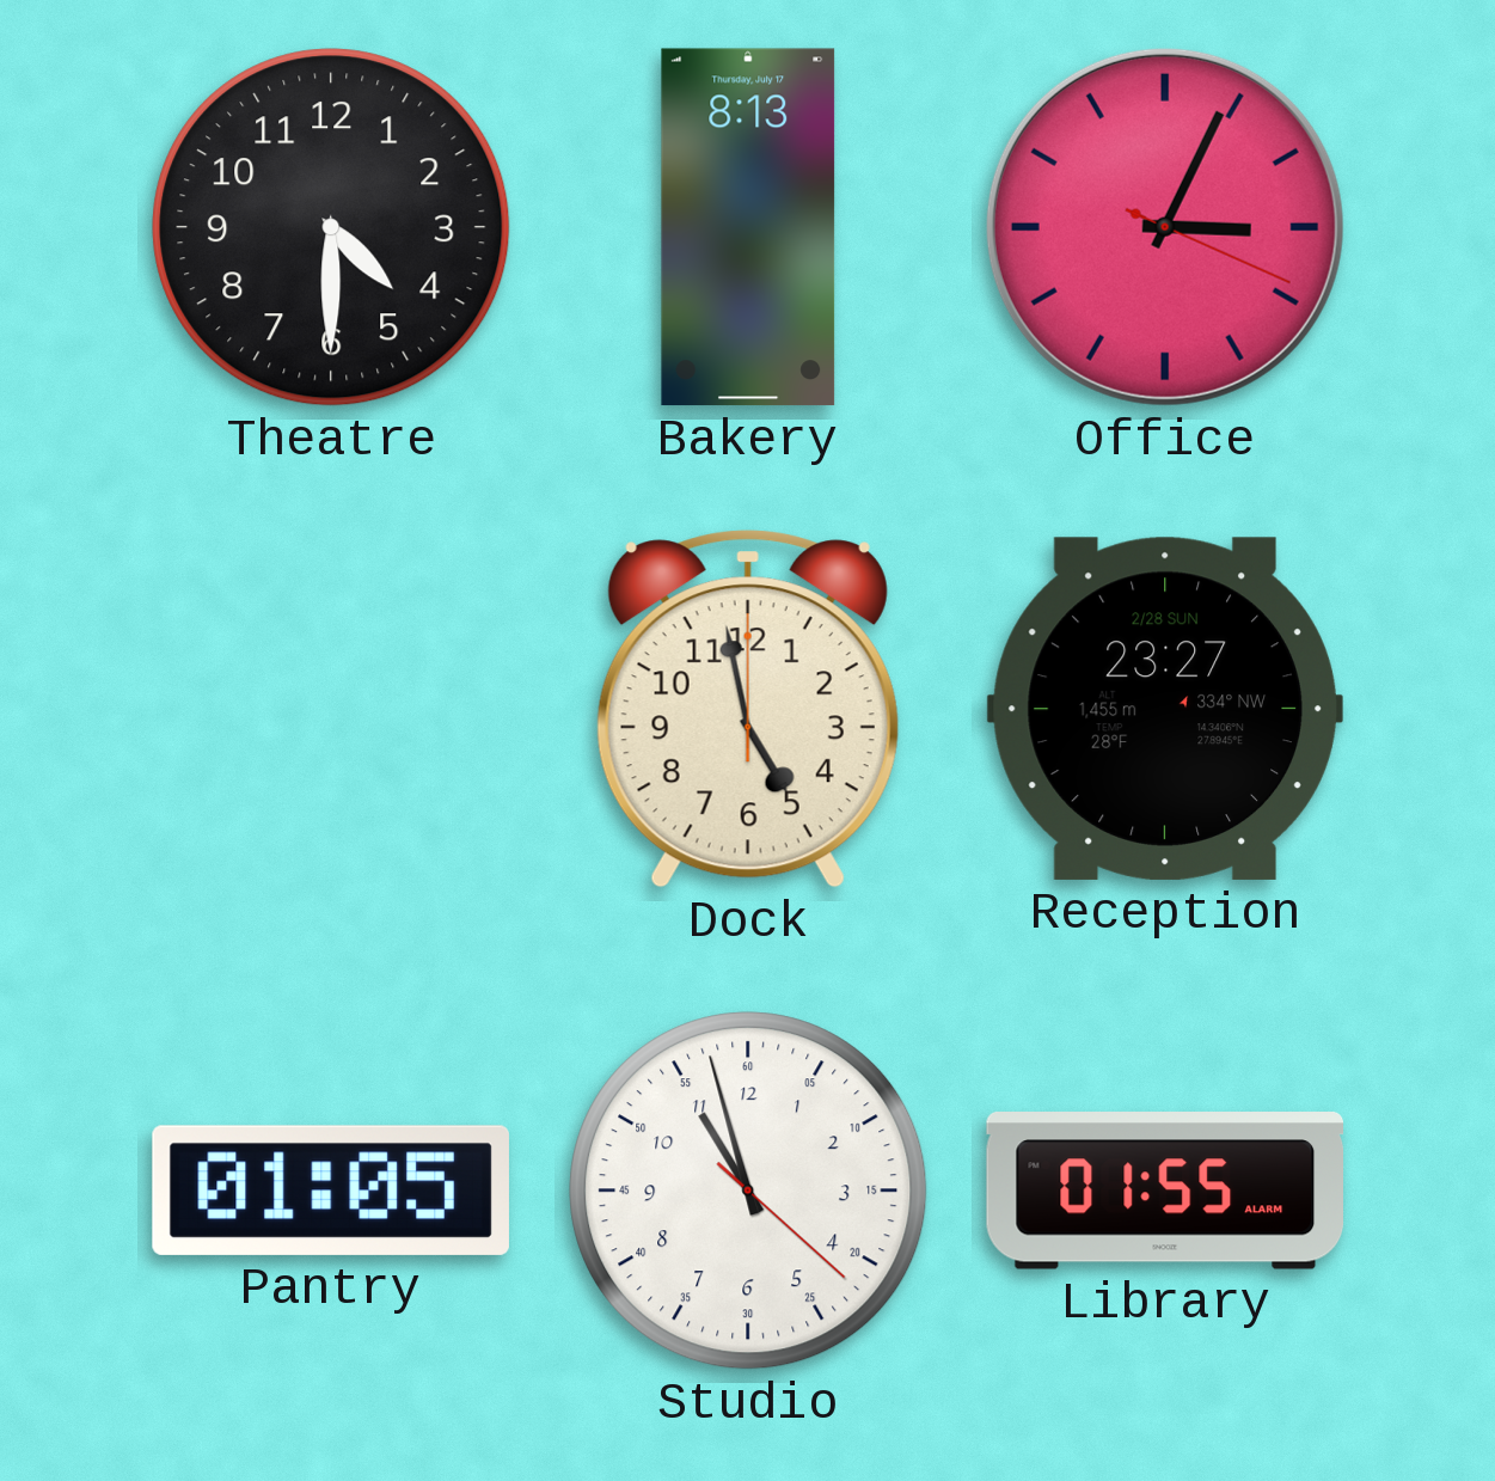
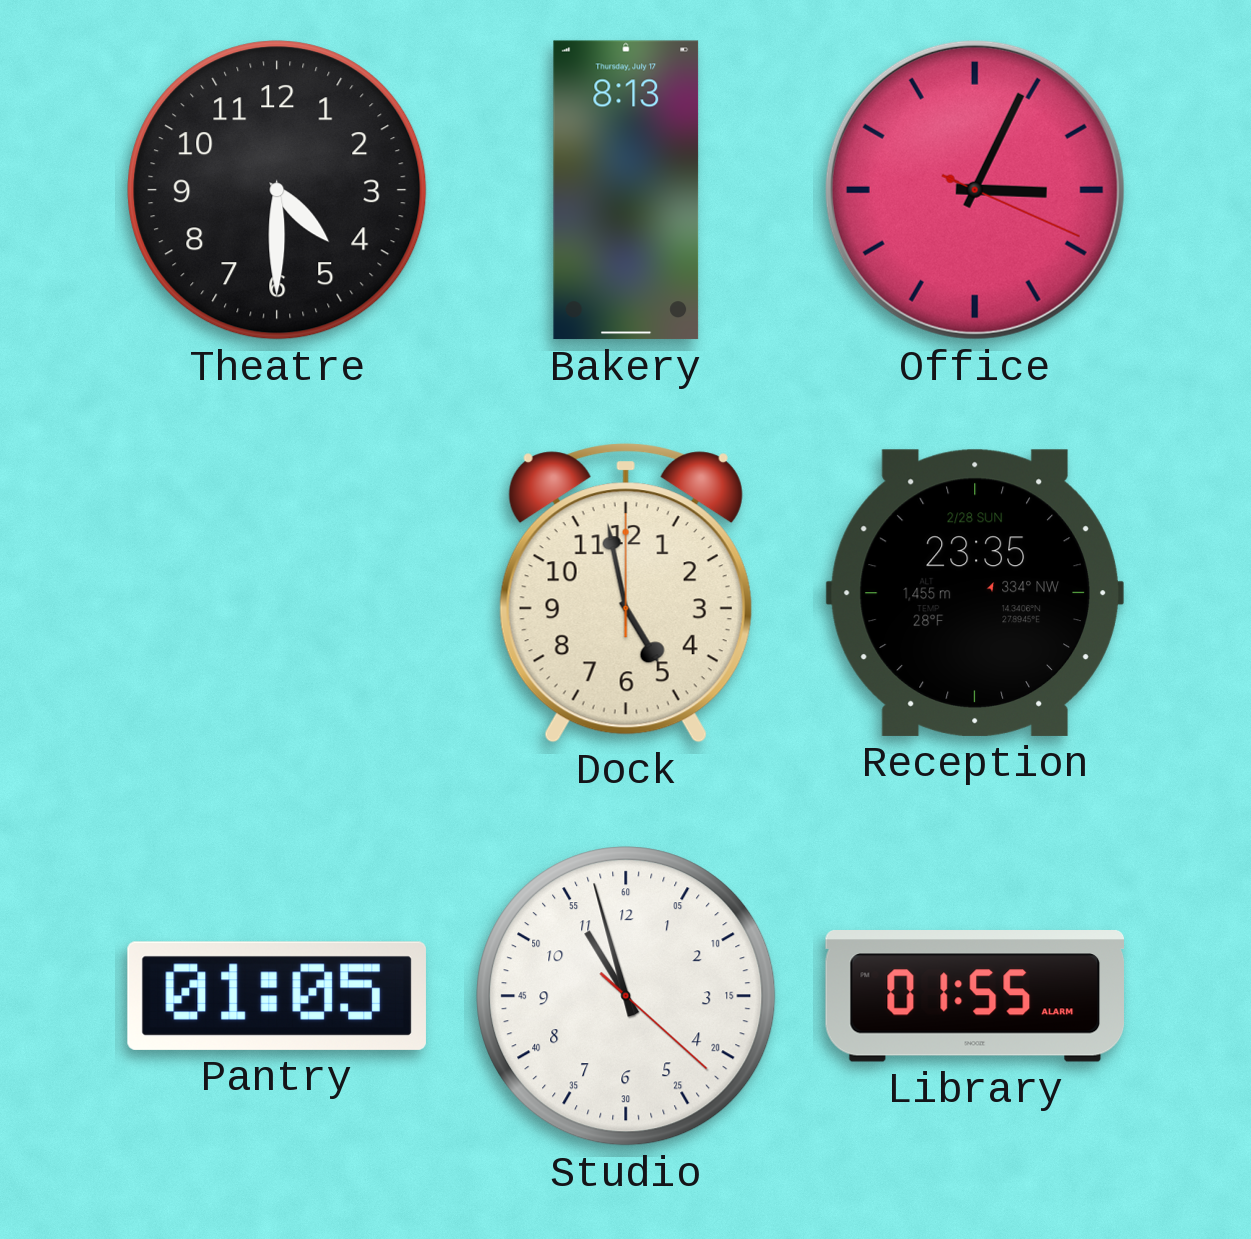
Reception: 23:27 -> 23:35
